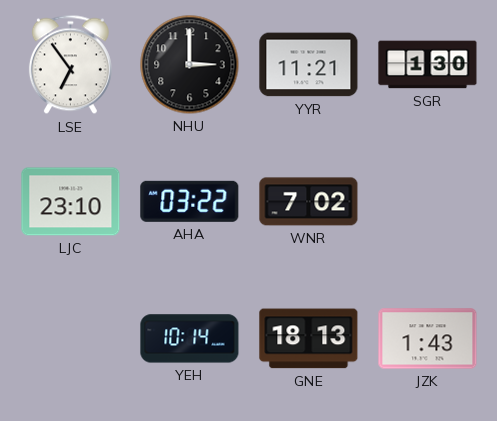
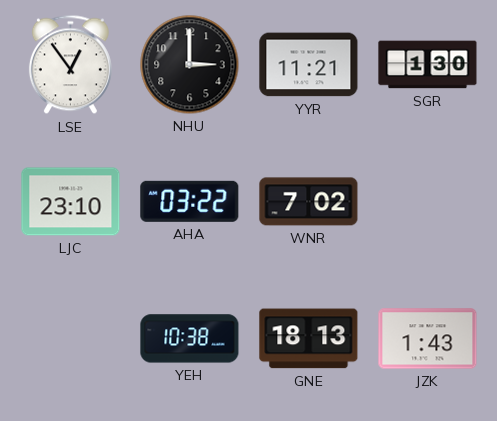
LSE: 6:54 -> 12:54
YEH: 10:14 -> 10:38
